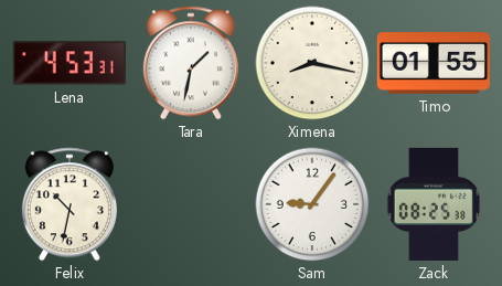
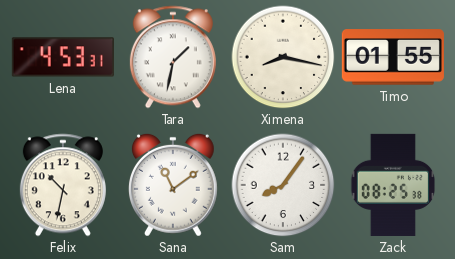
Sana: none -> 11:09
Sam: 9:06 -> 8:06
